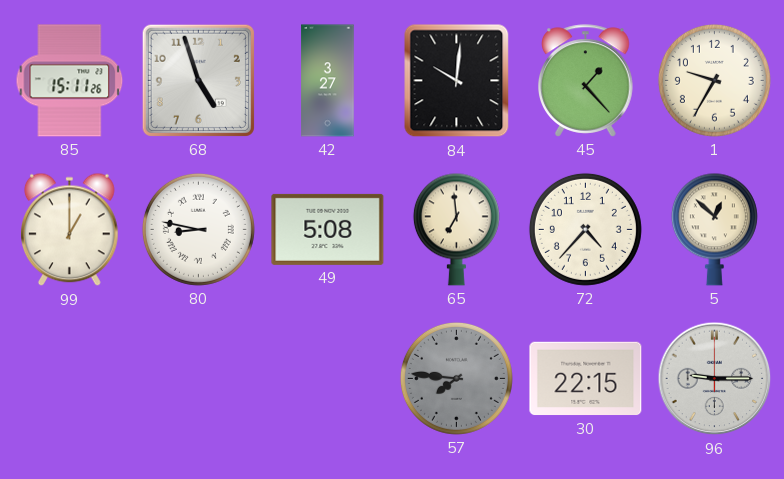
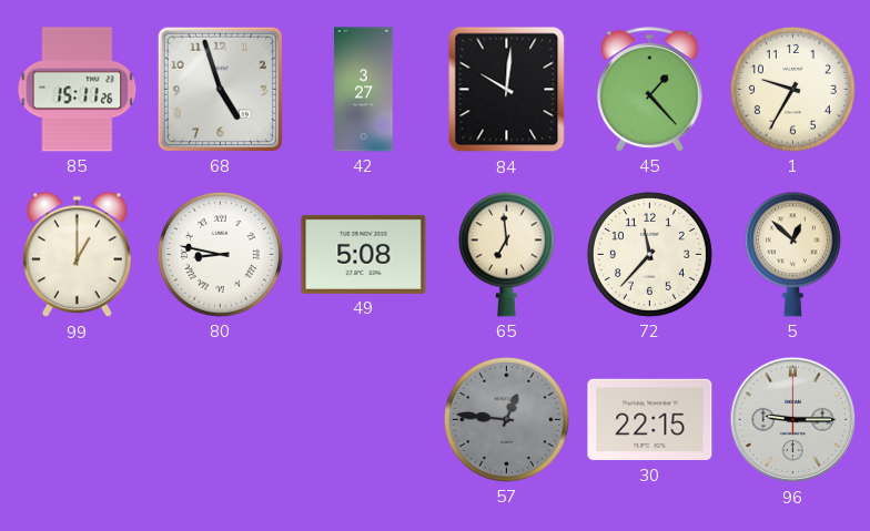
72: 4:37 -> 11:37
57: 7:46 -> 12:46
